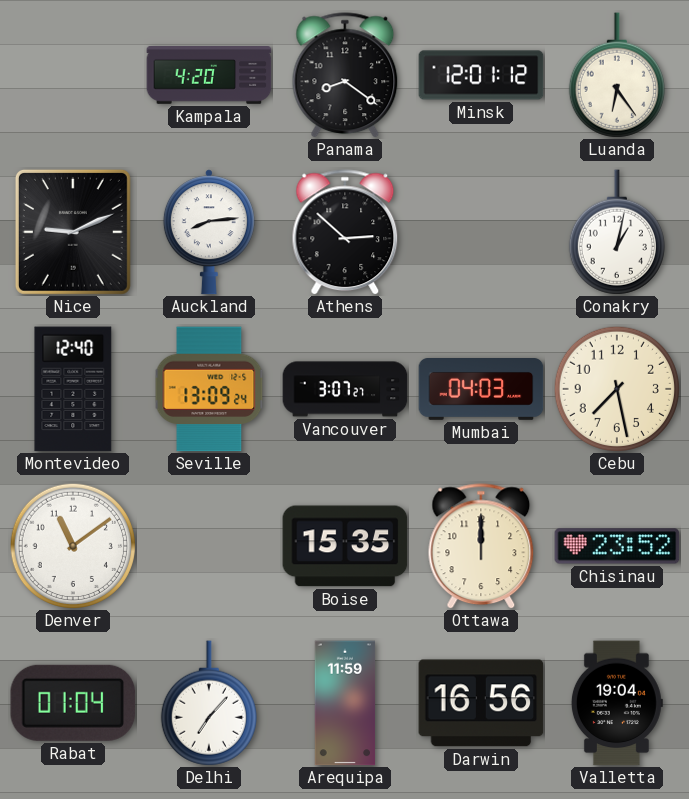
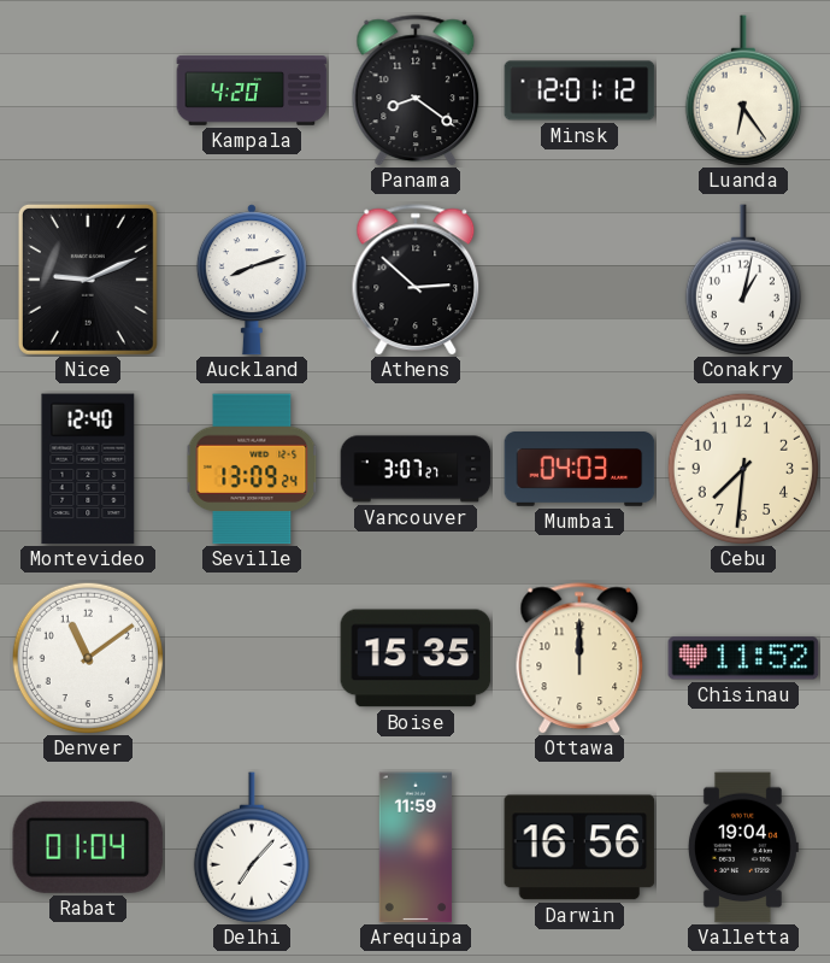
Auckland: 8:14 -> 8:12
Cebu: 7:28 -> 7:31
Chisinau: 23:52 -> 11:52
